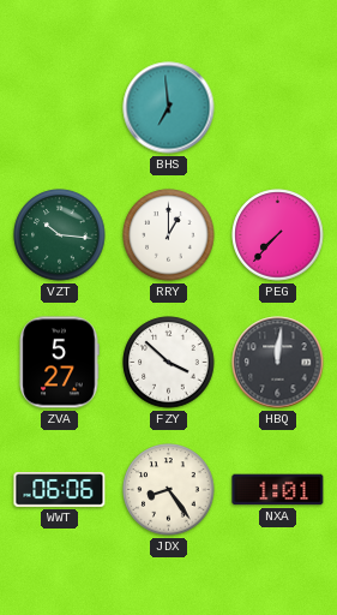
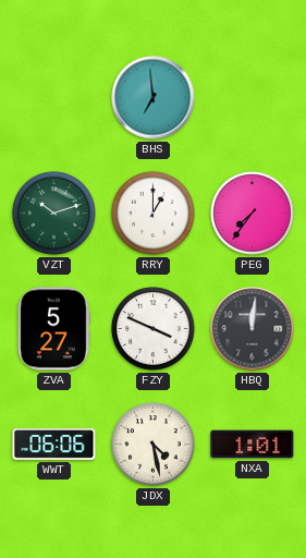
VZT: 10:16 -> 10:12
PEG: 7:37 -> 7:36
FZY: 3:52 -> 3:49
JDX: 8:24 -> 4:28
